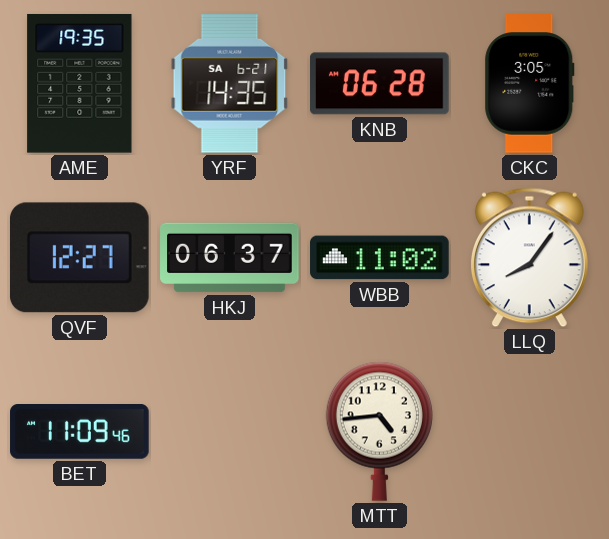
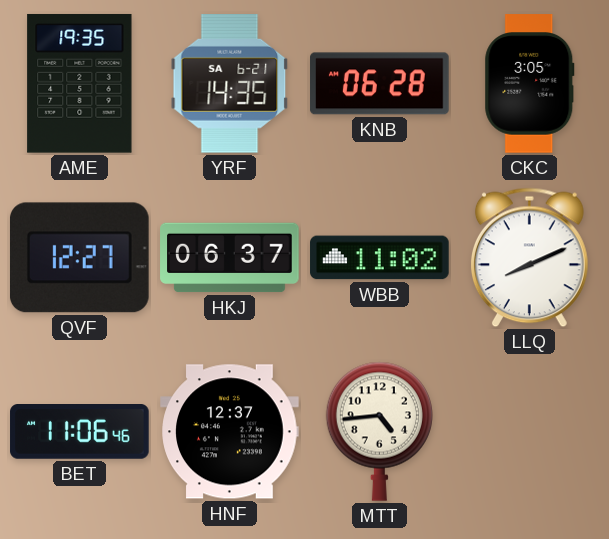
LLQ: 8:06 -> 8:11
BET: 11:09 -> 11:06
HNF: none -> 12:37
